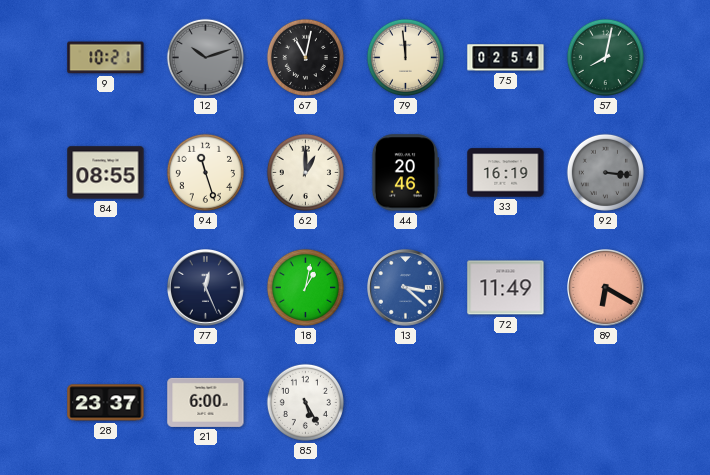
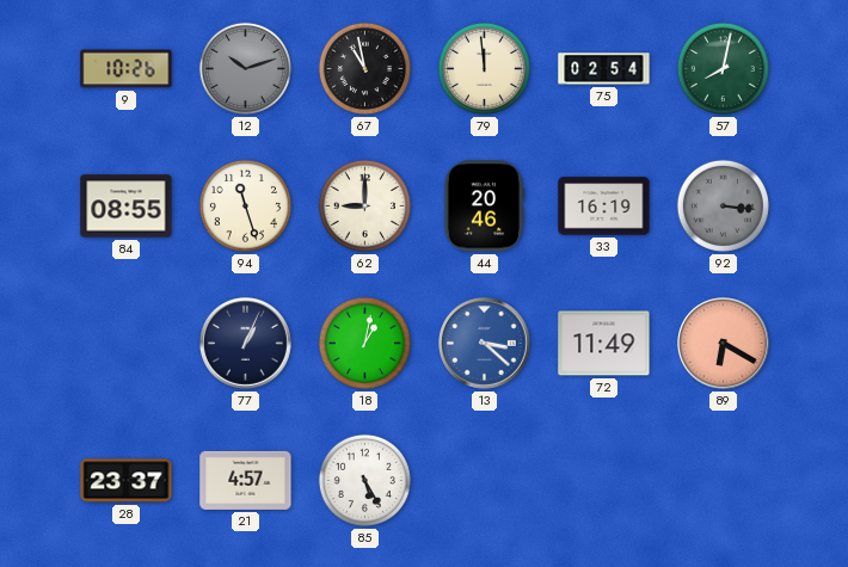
9: 10:21 -> 10:26
67: 11:02 -> 10:58
62: 1:00 -> 9:00
77: 12:26 -> 1:04
21: 6:00 -> 4:57
